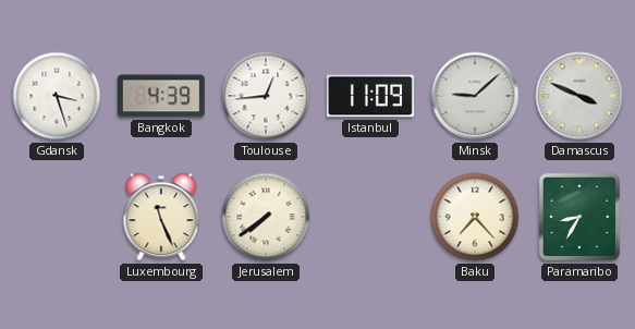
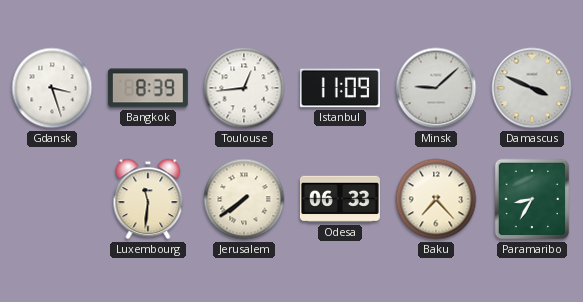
Bangkok: 4:39 -> 8:39
Luxembourg: 11:26 -> 11:31
Odesa: none -> 06:33
